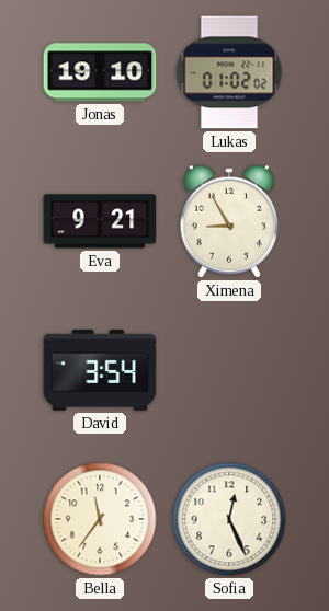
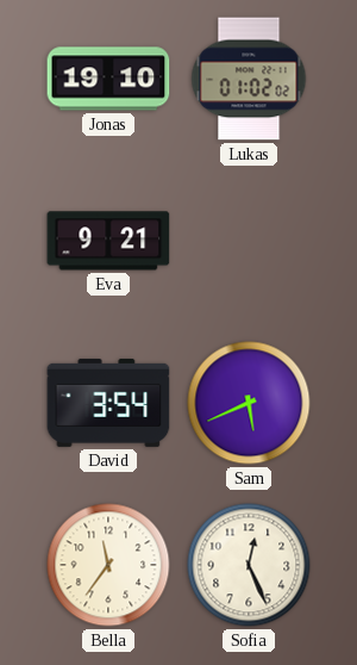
Ximena: 8:55 -> none
Sam: none -> 5:41
